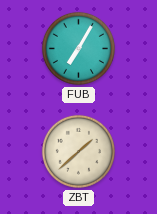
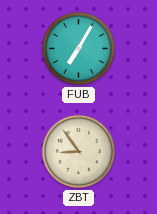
ZBT: 1:38 -> 8:54
